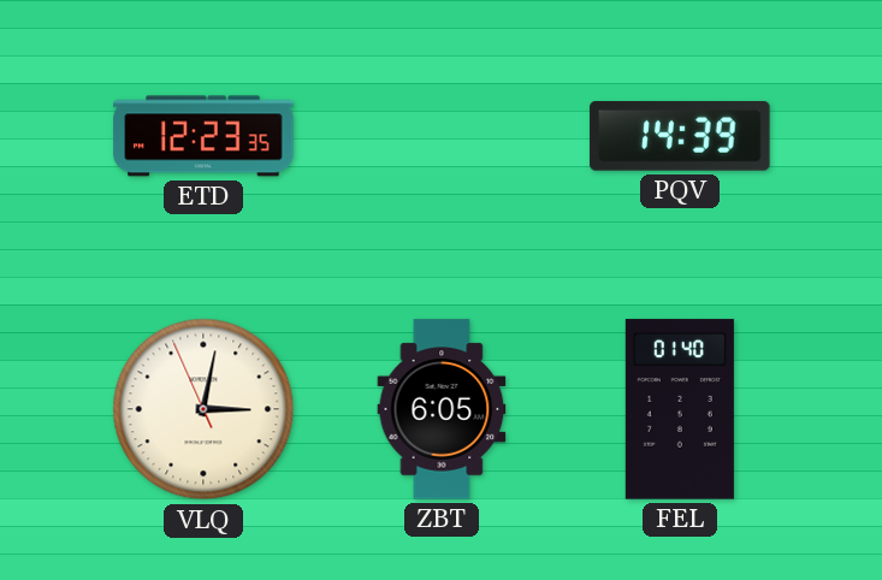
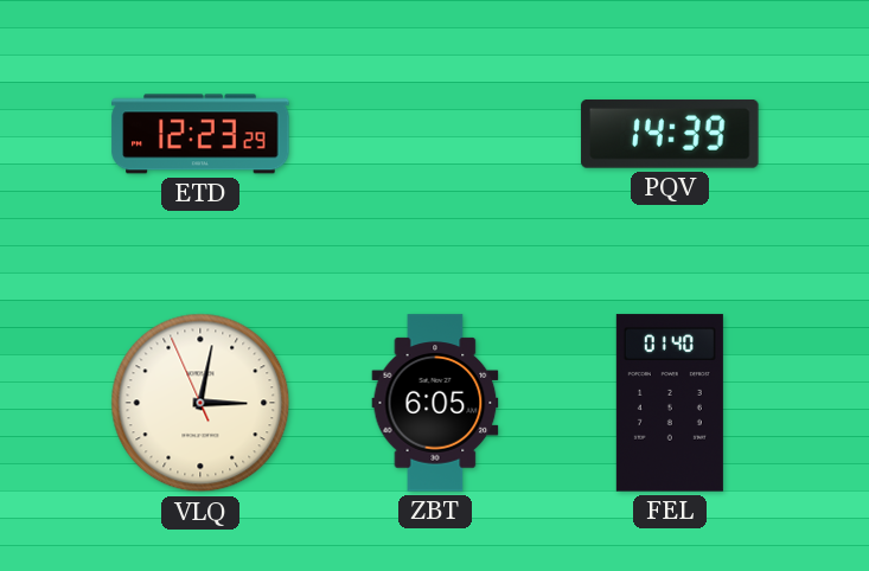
ETD: 12:23:35 -> 12:23:29
